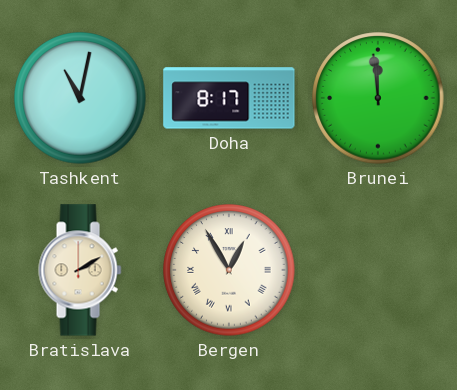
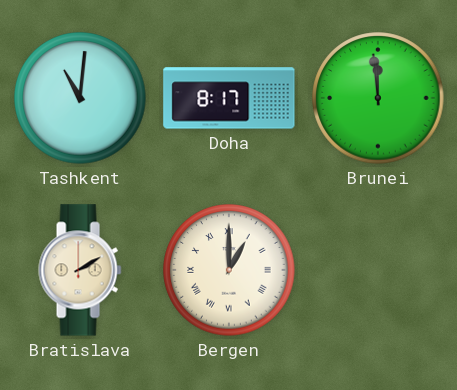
Tashkent: 11:02 -> 11:01
Bergen: 12:55 -> 1:00
